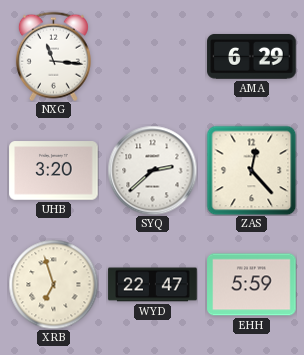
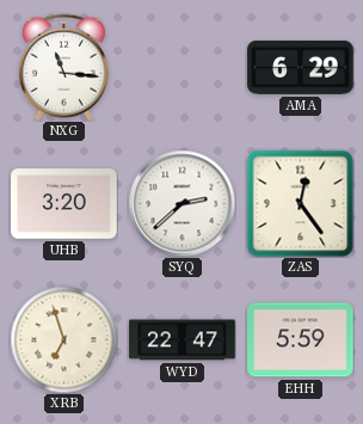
ZAS: 12:23 -> 12:24
